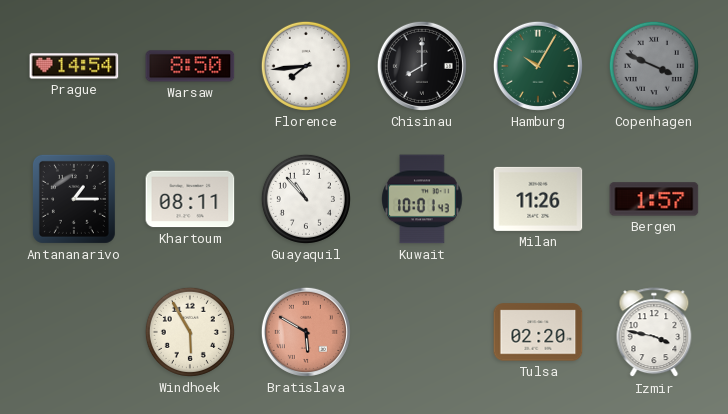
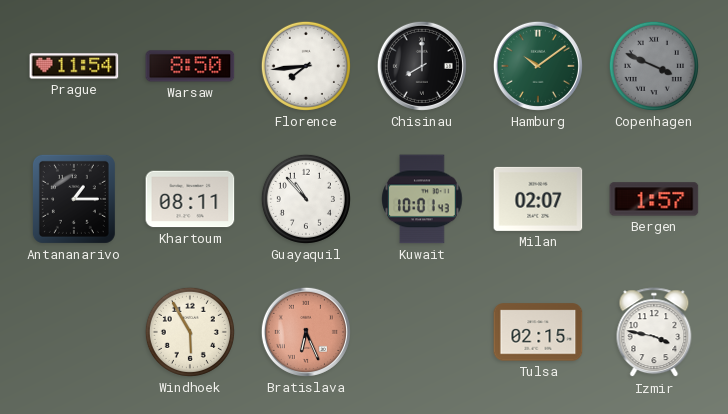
Prague: 14:54 -> 11:54
Hamburg: 10:05 -> 10:09
Milan: 11:26 -> 02:07
Bratislava: 5:50 -> 6:26
Tulsa: 02:20 -> 02:15
